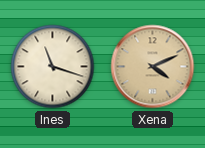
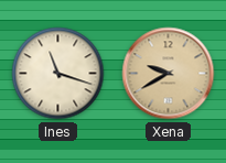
Xena: 4:11 -> 9:40
